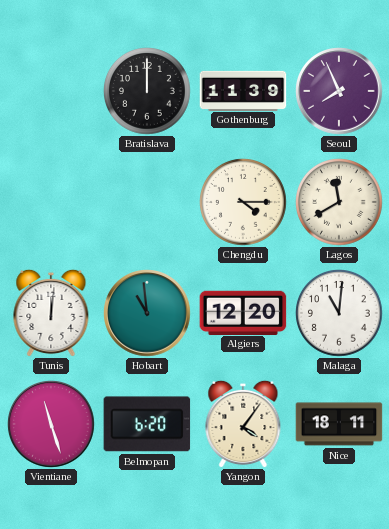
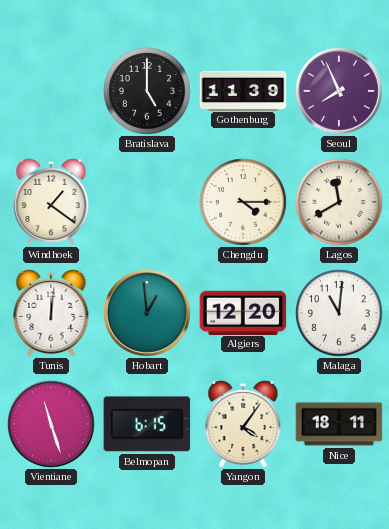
Bratislava: 12:00 -> 5:00
Windhoek: none -> 1:21
Hobart: 10:59 -> 12:59
Belmopan: 6:20 -> 6:15
